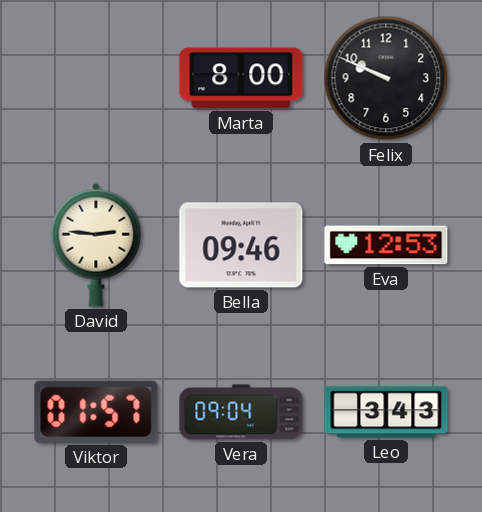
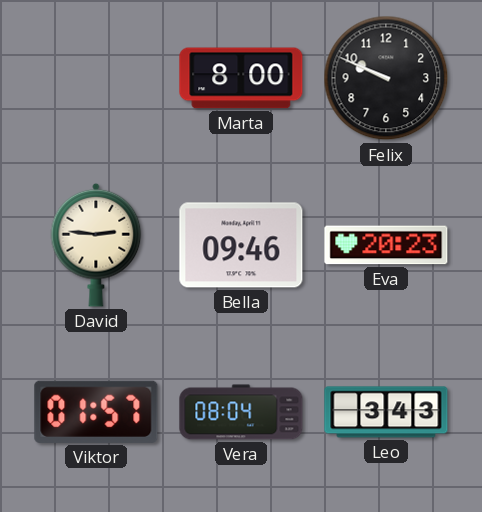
Eva: 12:53 -> 20:23
Vera: 09:04 -> 08:04
